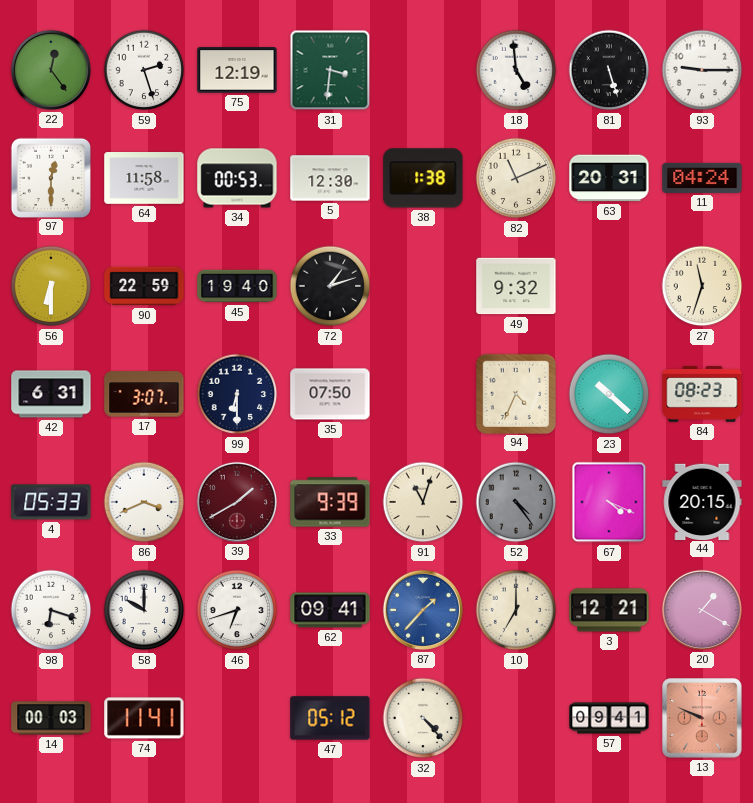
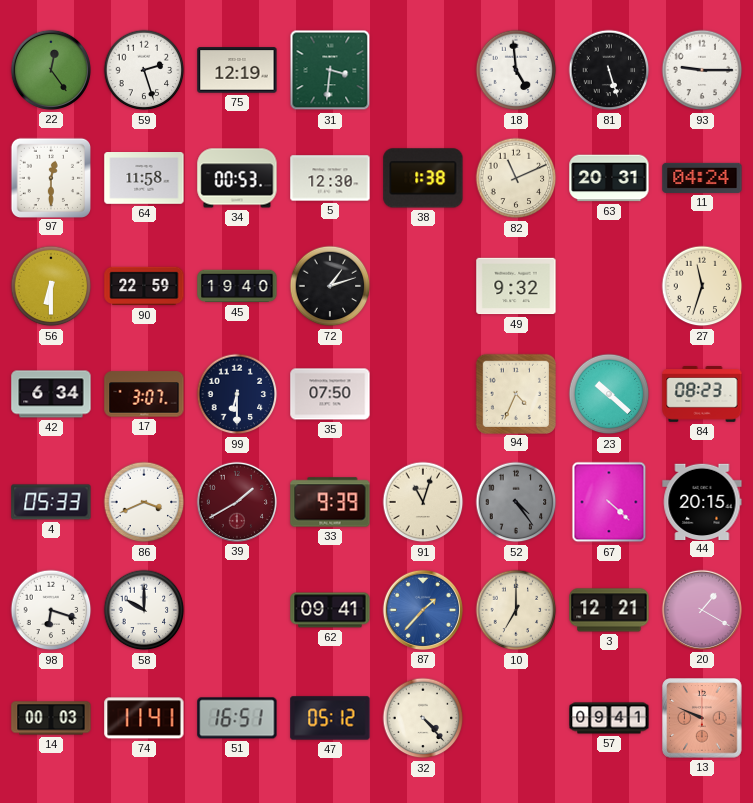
42: 6:31 -> 6:34
67: 4:19 -> 4:22
46: 6:42 -> none
51: none -> 16:51
